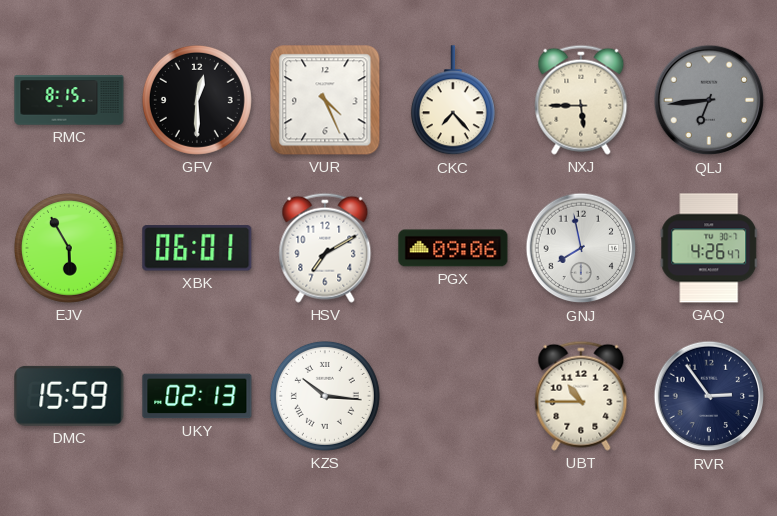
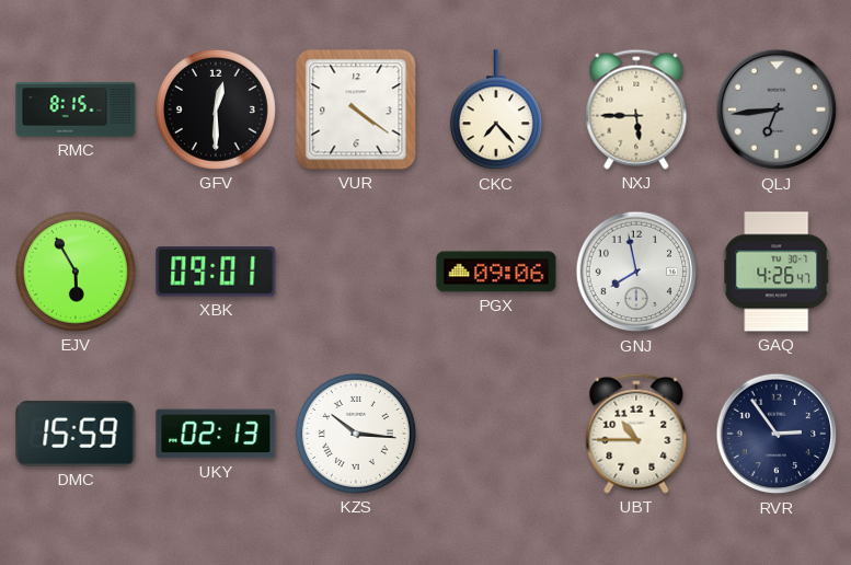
VUR: 4:26 -> 4:21
XBK: 06:01 -> 09:01
HSV: 7:10 -> none
